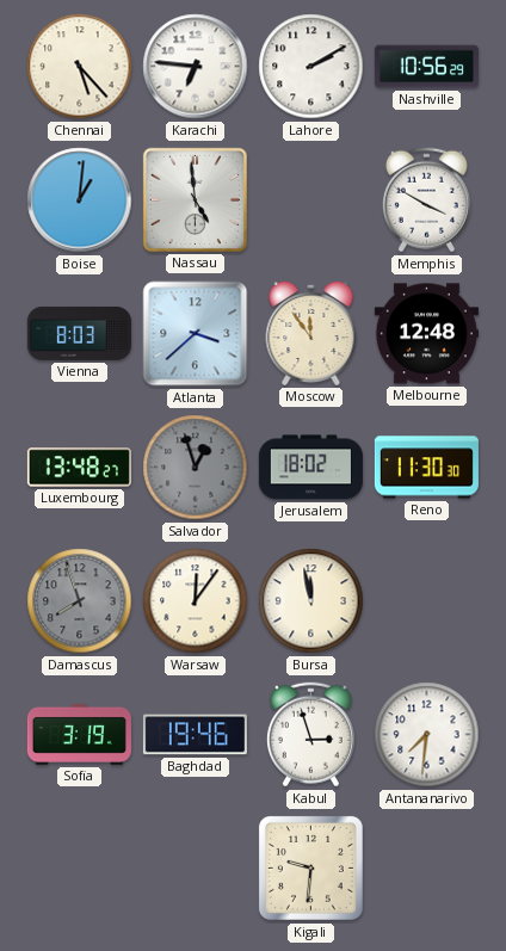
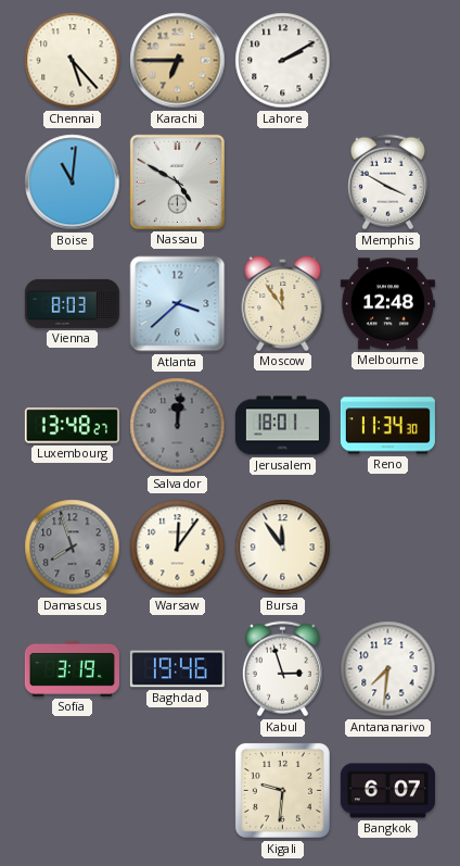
Karachi: 6:46 -> 6:45
Karachi dial: white -> champagne
Nashville: 10:56 -> none
Boise: 1:01 -> 11:01
Nassau: 4:59 -> 4:50
Salvador: 12:57 -> 12:01
Jerusalem: 18:02 -> 18:01
Reno: 11:30 -> 11:34
Bursa: 11:58 -> 11:54
Bangkok: none -> 6:07
